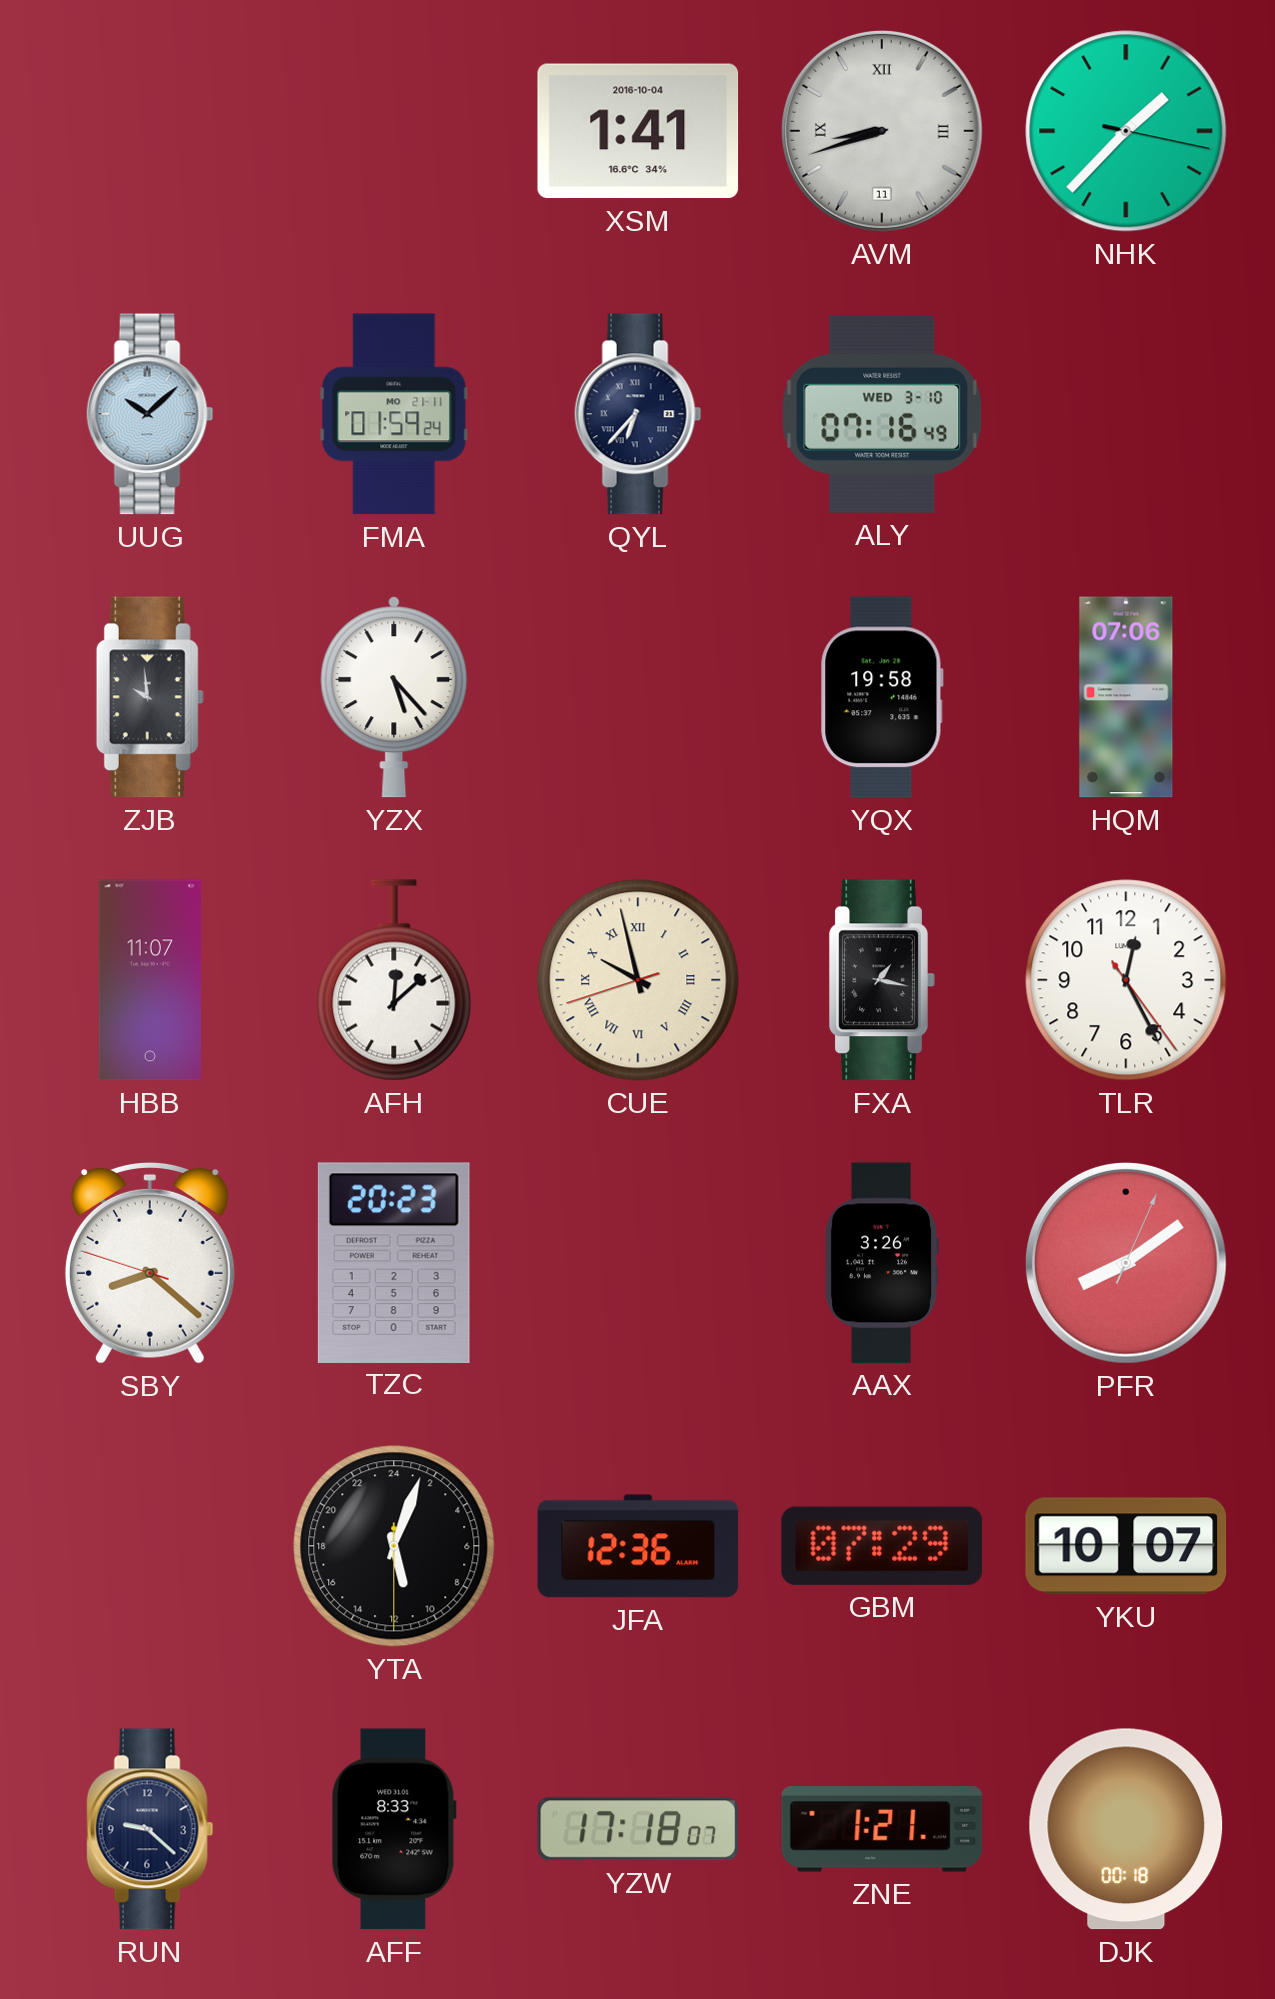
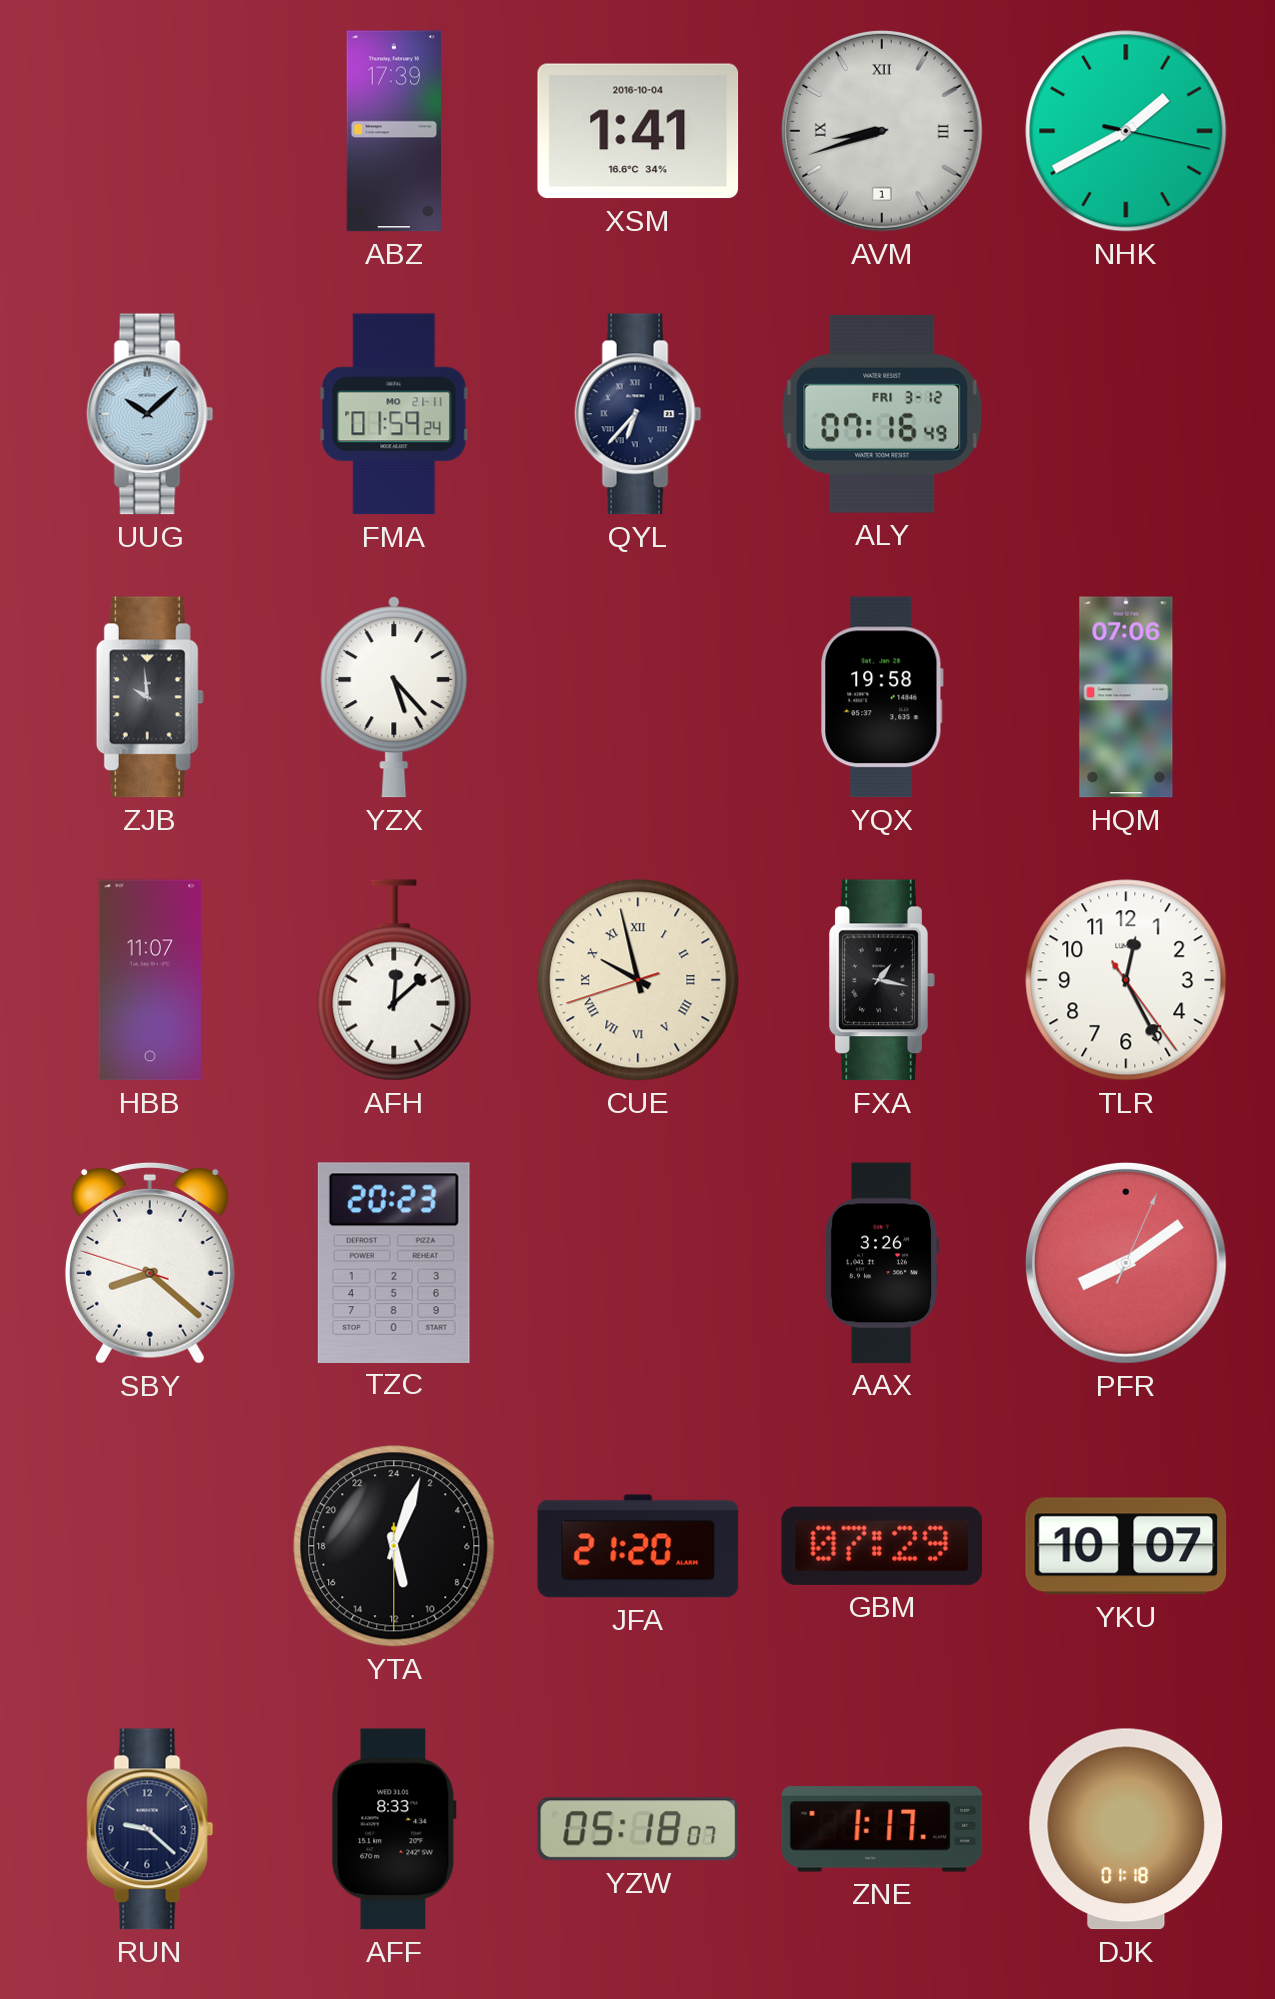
ABZ: none -> 17:39
AVM date: 11 -> 1
NHK: 1:37 -> 1:40
ALY date: WED 3-10 -> FRI 3-12
JFA: 12:36 -> 21:20
YZW: 17:18 -> 05:18
ZNE: 1:21 -> 1:17
DJK: 00:18 -> 01:18
